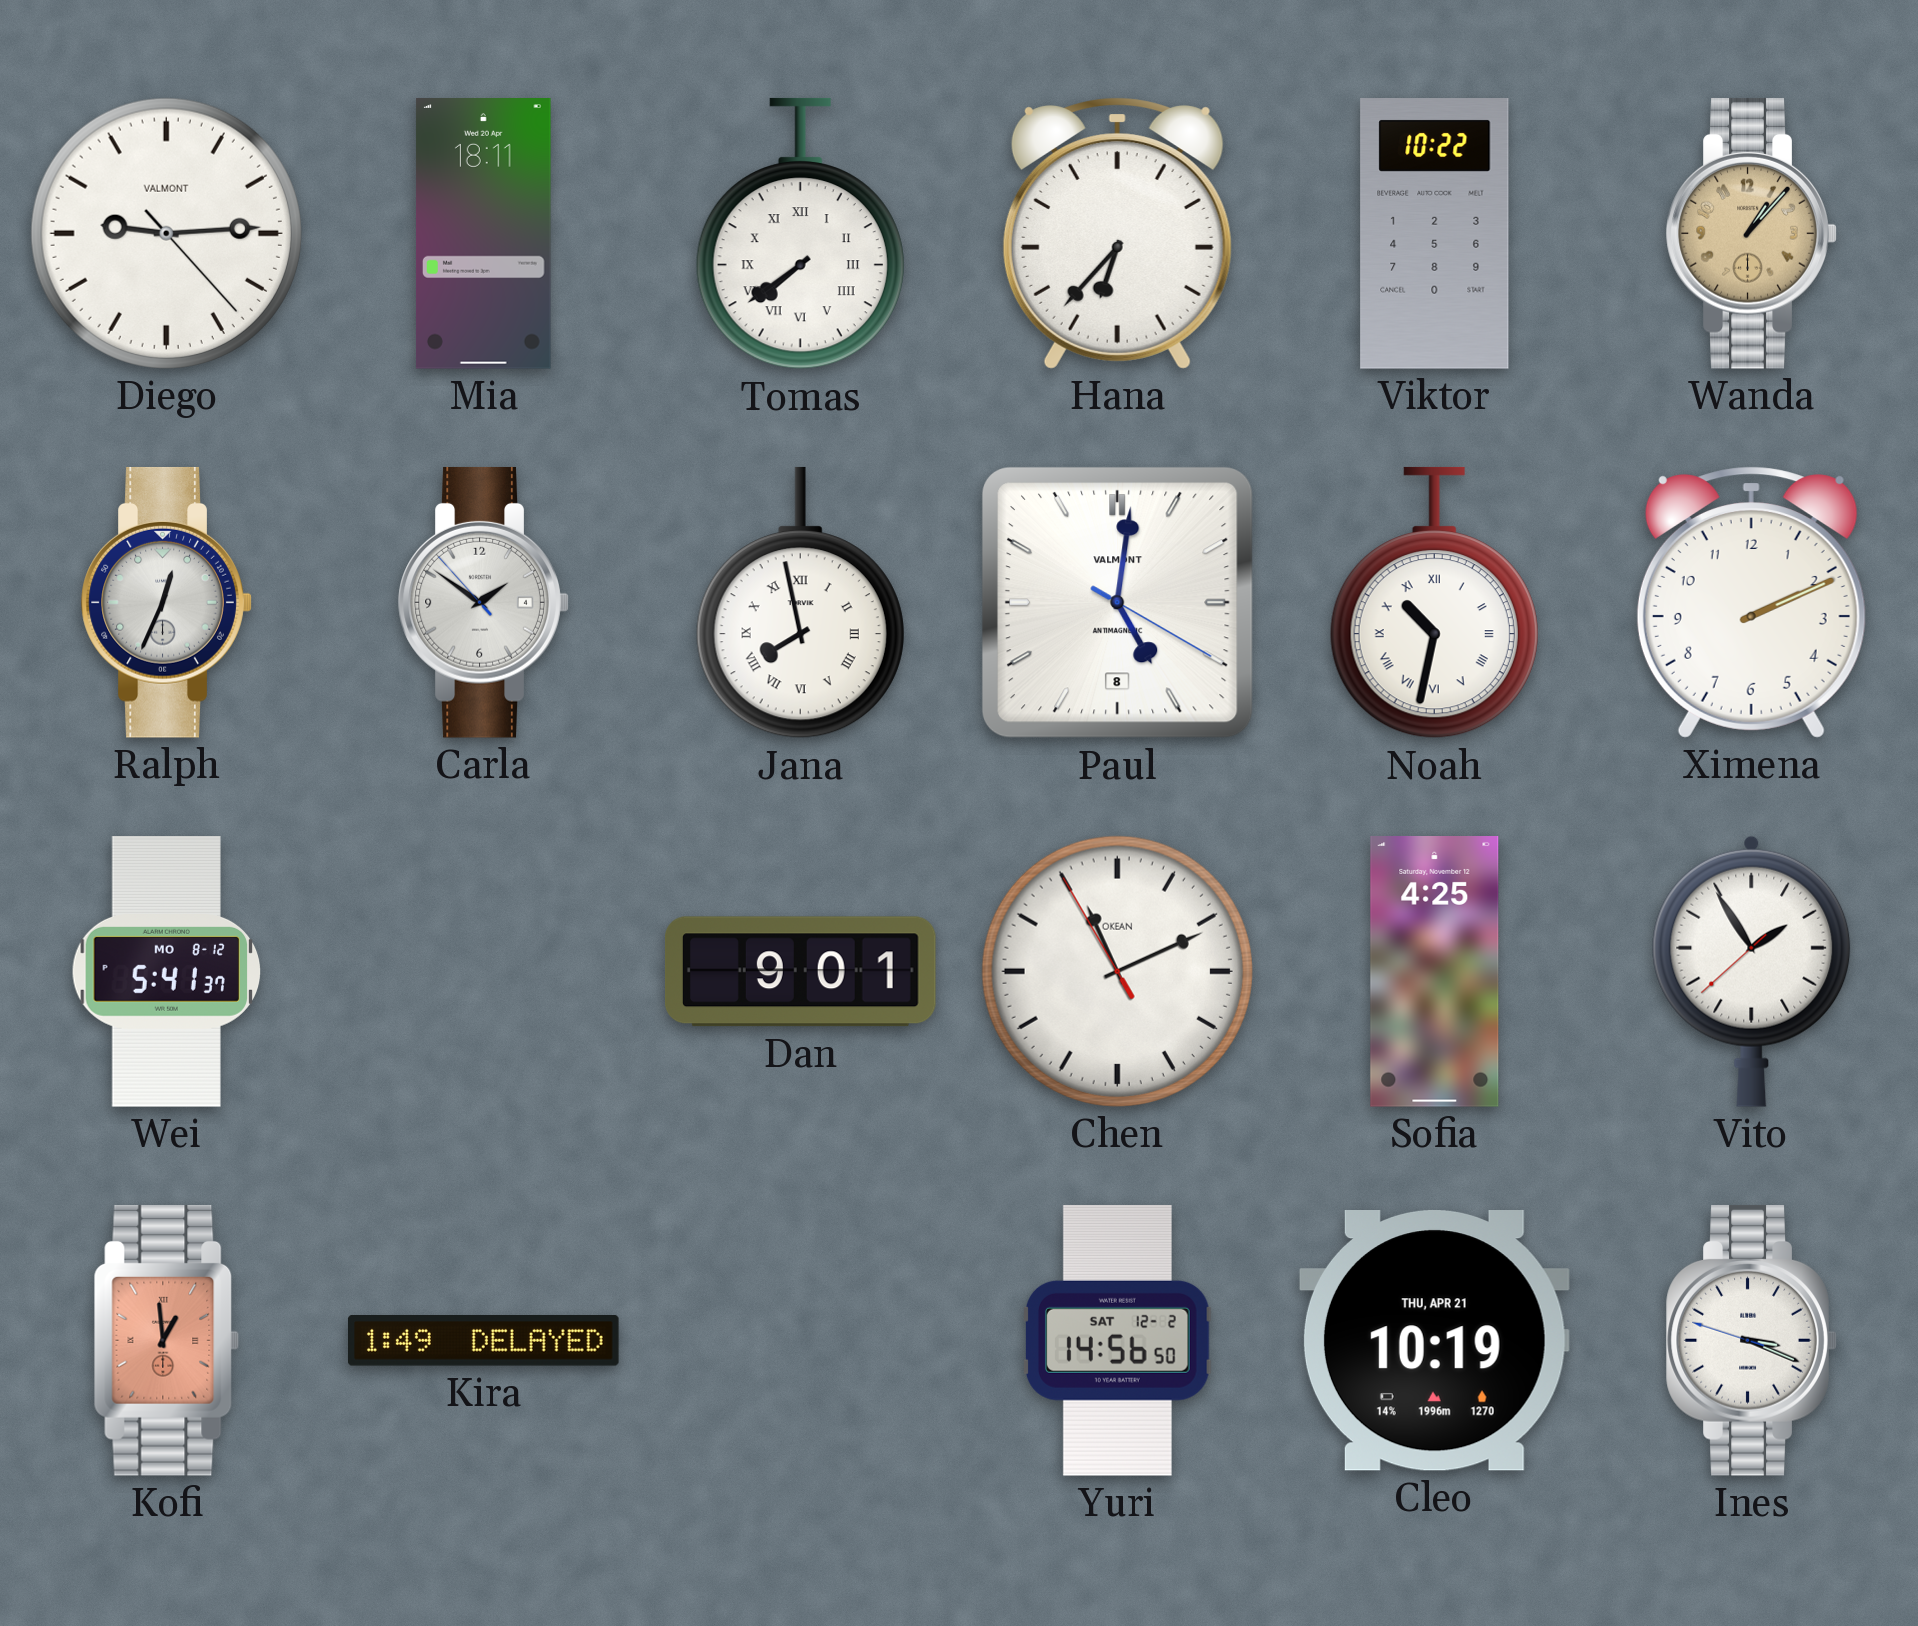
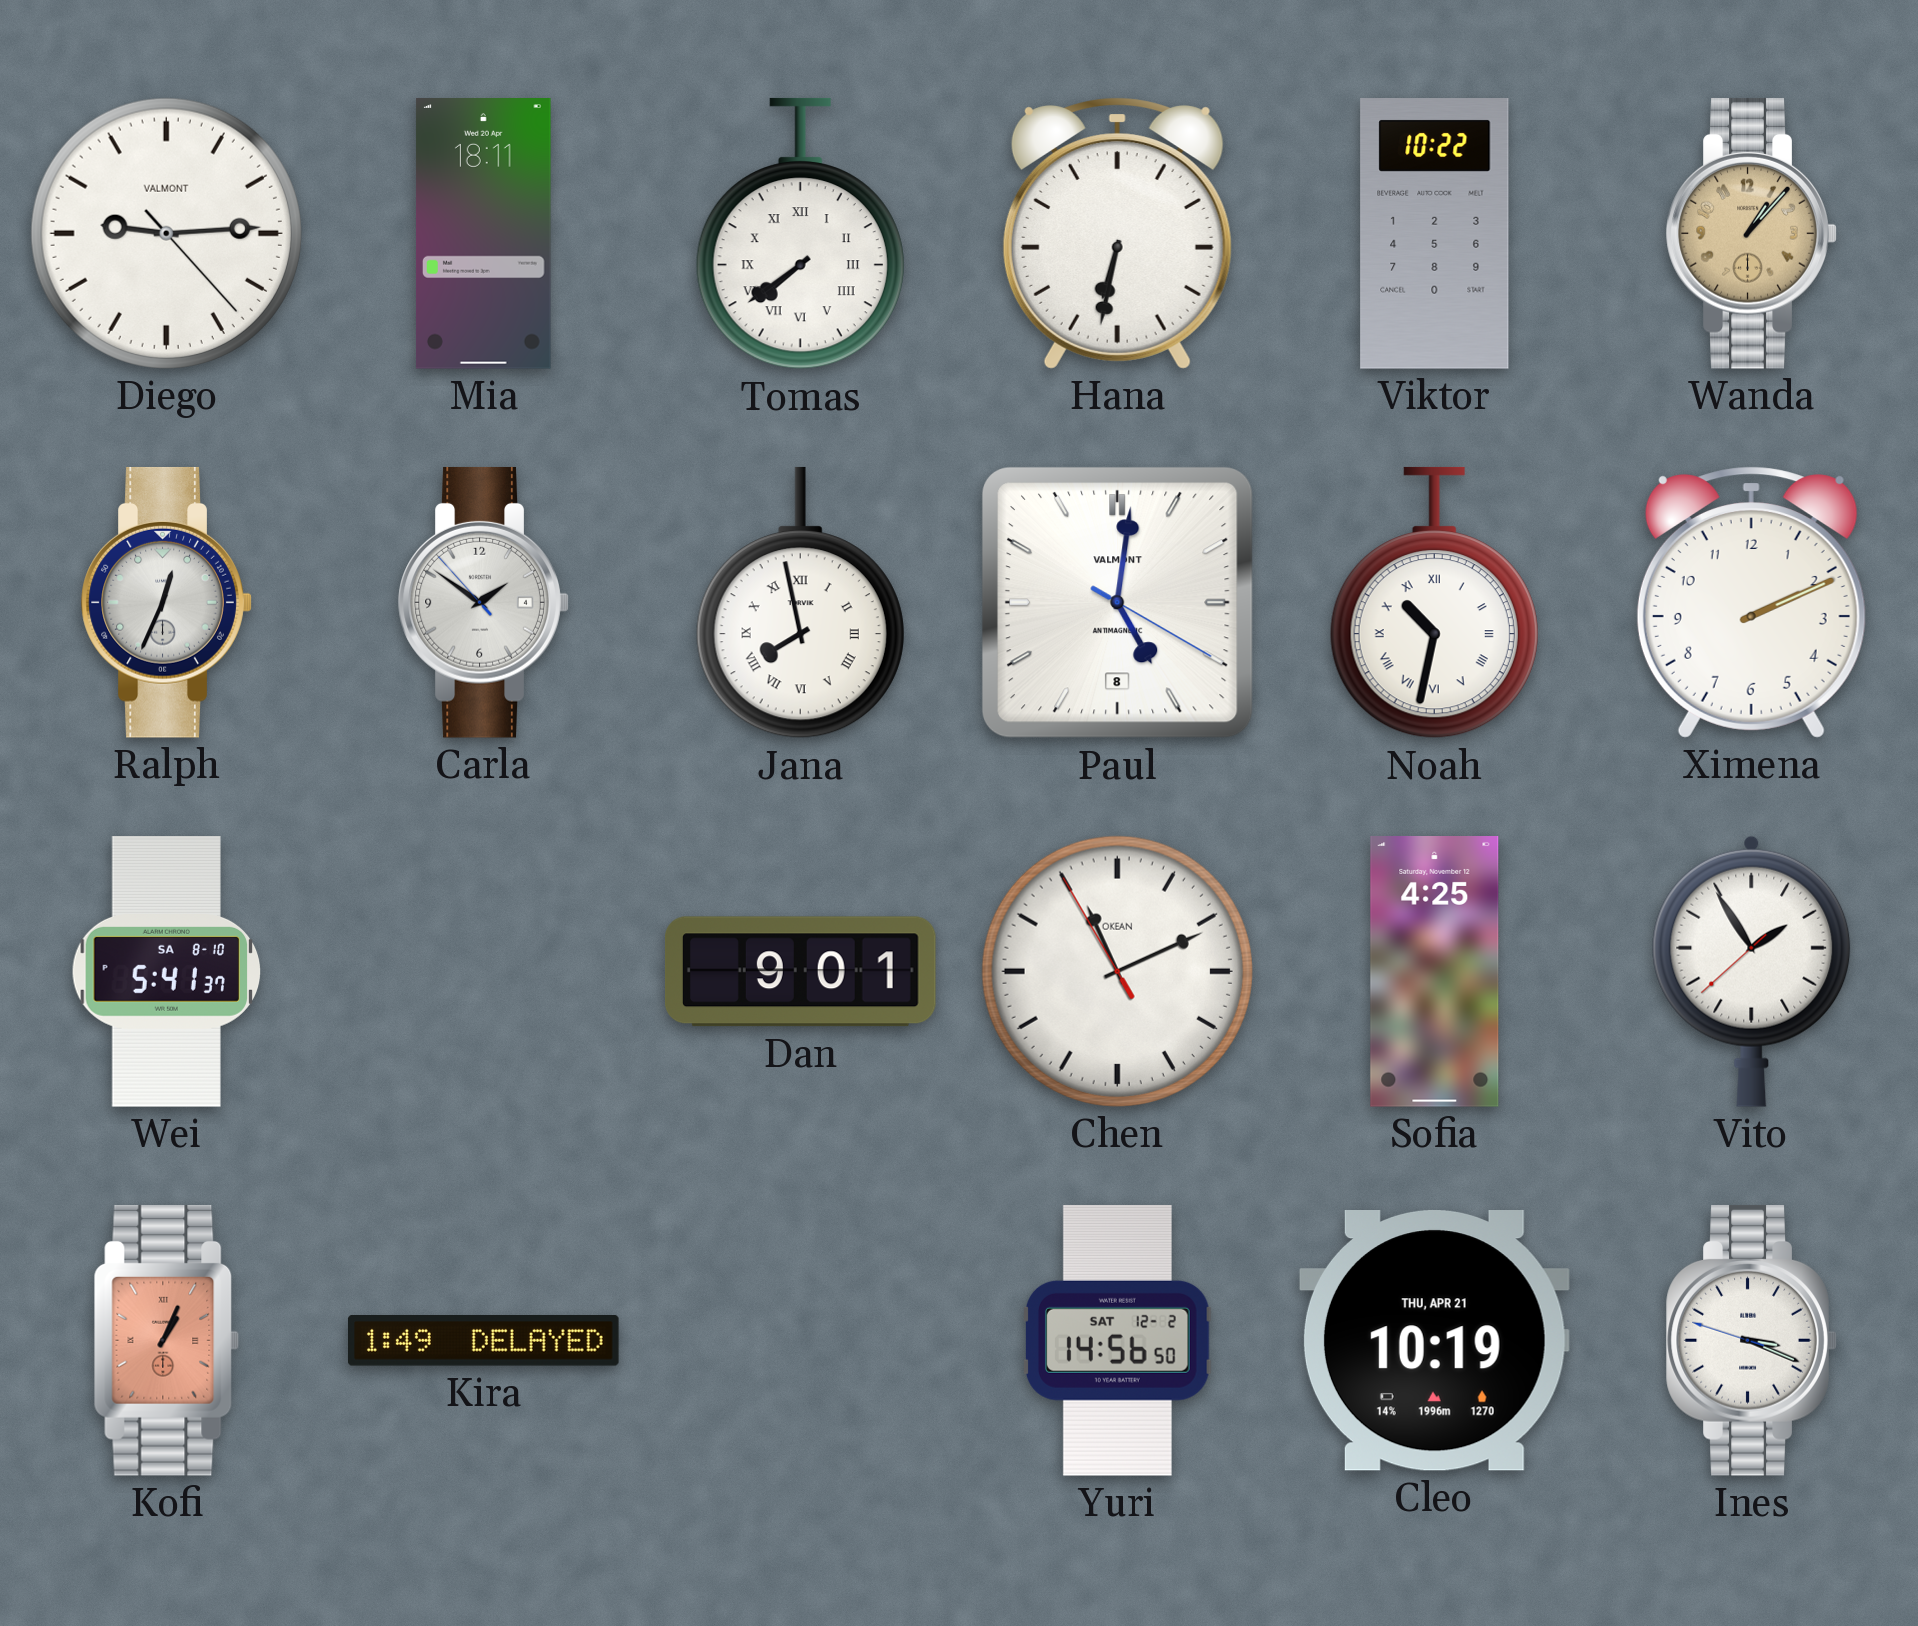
Hana: 6:37 -> 6:32
Wei date: MO 8-12 -> SA 8-10
Kofi: 12:59 -> 1:04
